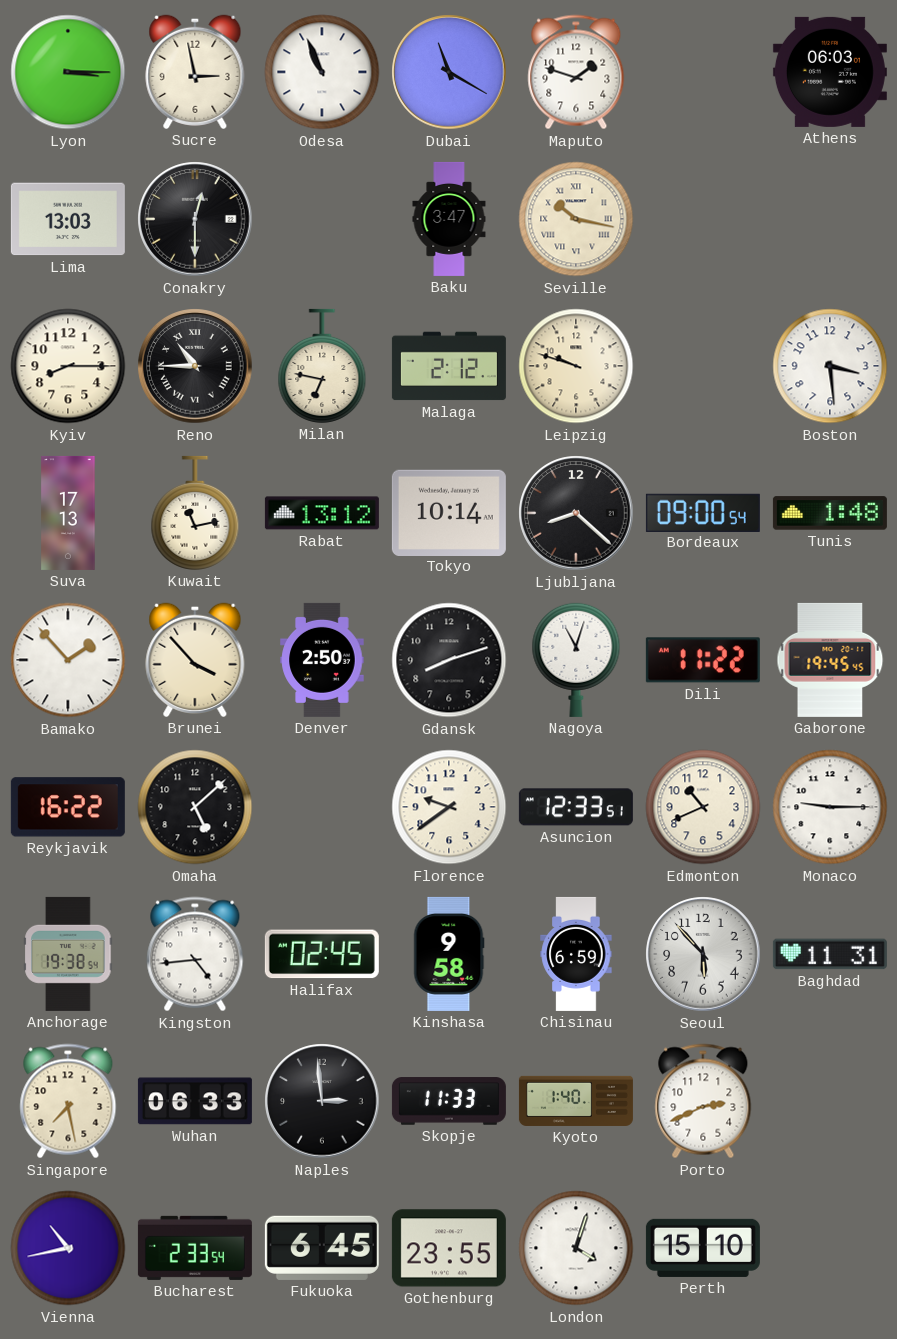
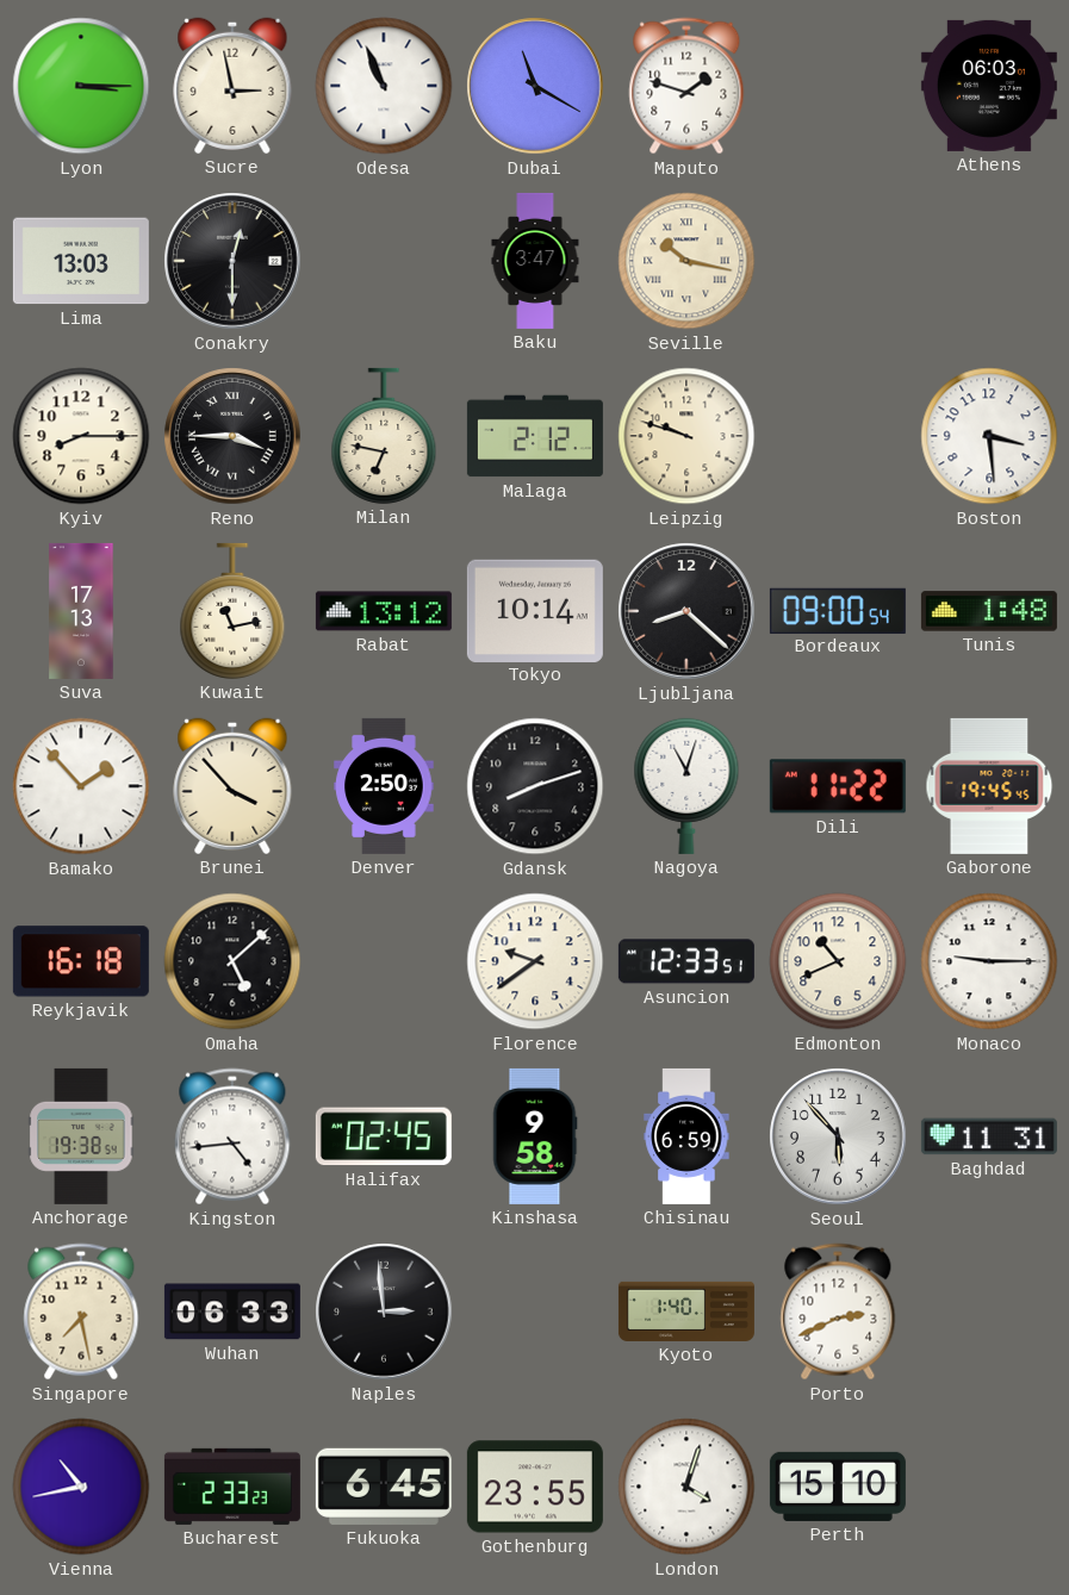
Reno: 10:45 -> 3:45
Reykjavik: 16:22 -> 16:18
Skopje: 11:33 -> none
Bucharest: 2:33:54 -> 2:33:23
